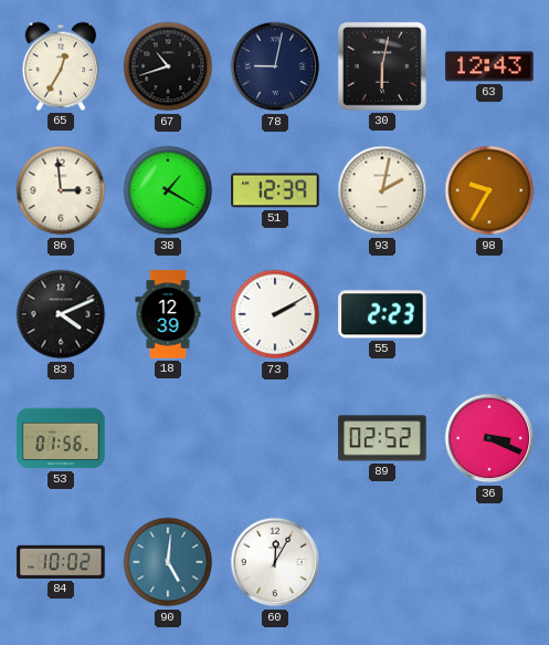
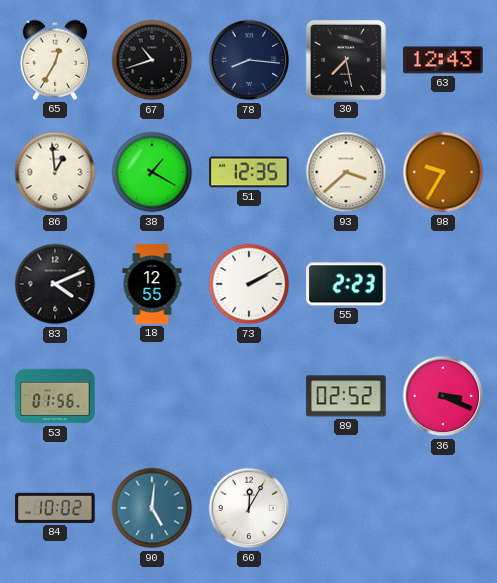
78: 9:02 -> 8:16
30: 6:02 -> 7:28
86: 2:59 -> 12:59
51: 12:39 -> 12:35
93: 2:02 -> 3:38
18: 12:39 -> 12:55
